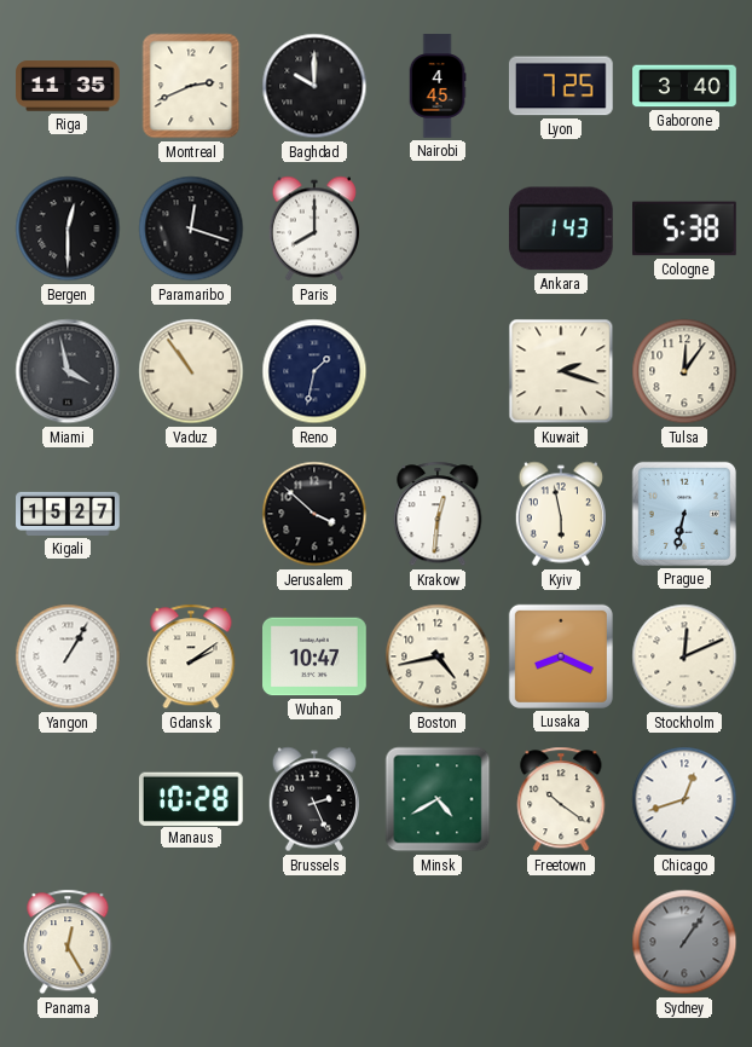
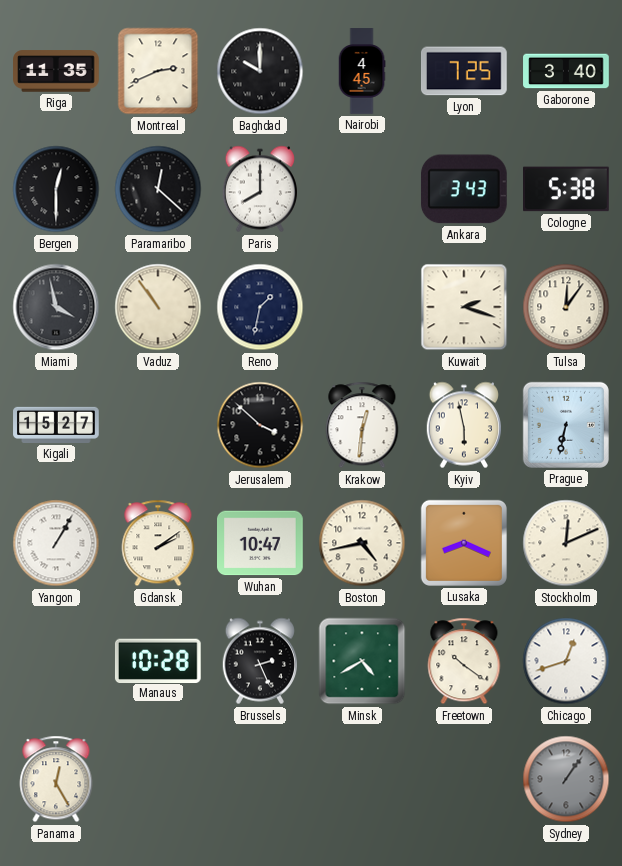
Paramaribo: 12:18 -> 12:22
Ankara: 1:43 -> 3:43
